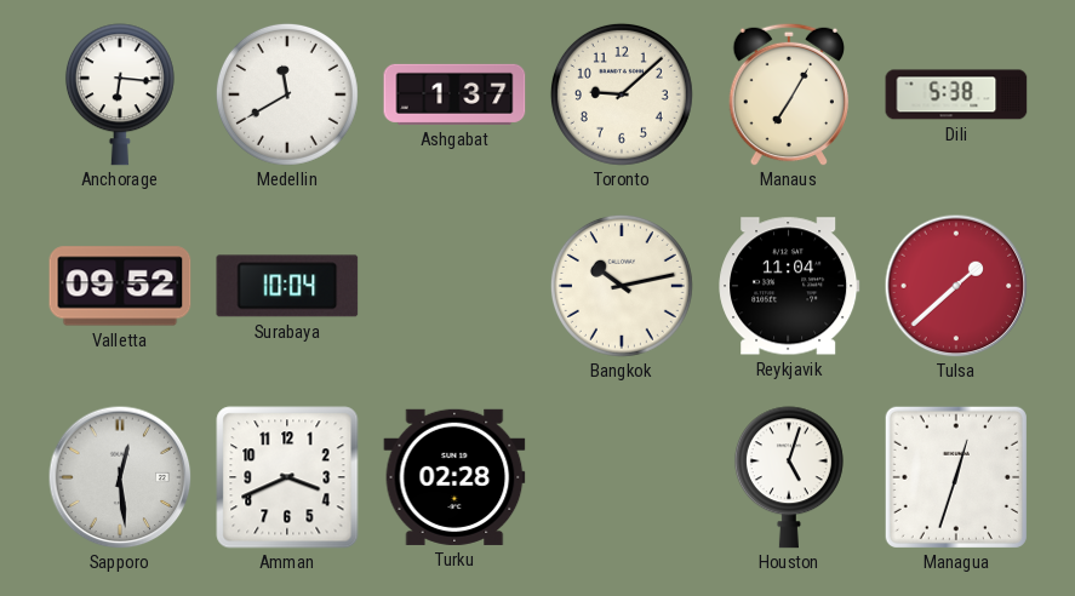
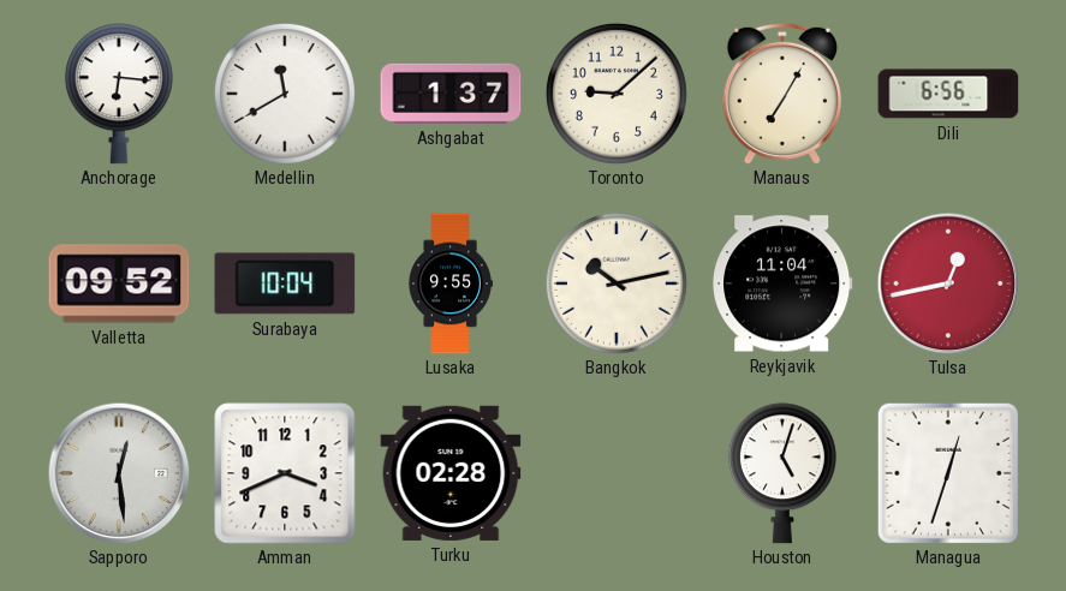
Dili: 5:38 -> 6:56
Lusaka: none -> 9:55
Tulsa: 1:38 -> 12:43
